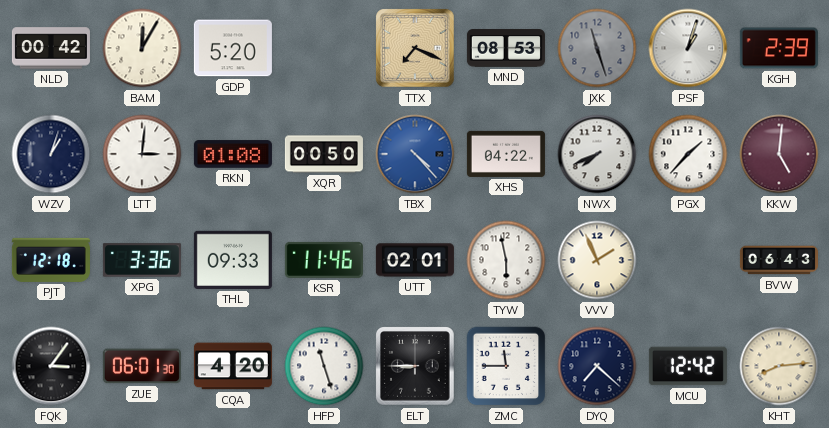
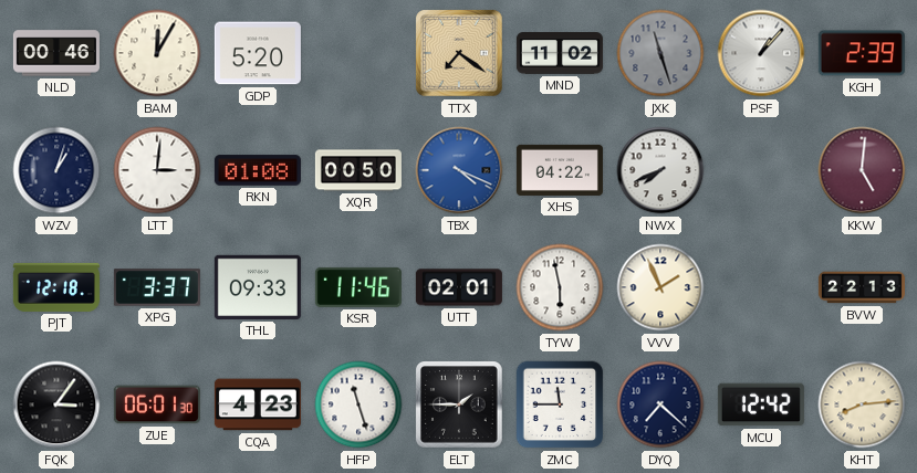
NLD: 00:42 -> 00:46
TTX: 7:19 -> 7:21
MND: 08:53 -> 11:02
PSF: 1:03 -> 1:07
TBX: 4:23 -> 4:19
PGX: 1:37 -> none
XPG: 3:36 -> 3:37
BVW: 06:43 -> 22:13
CQA: 4:20 -> 4:23
ELT: 8:45 -> 1:45
